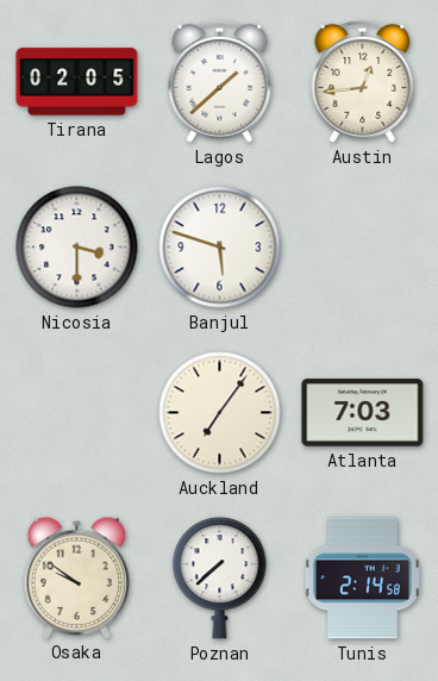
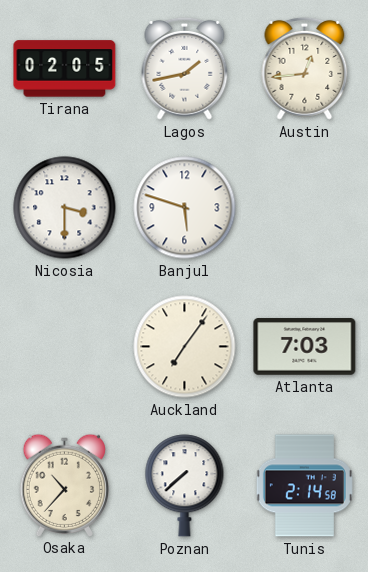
Lagos: 1:38 -> 1:43
Osaka: 9:51 -> 10:37
